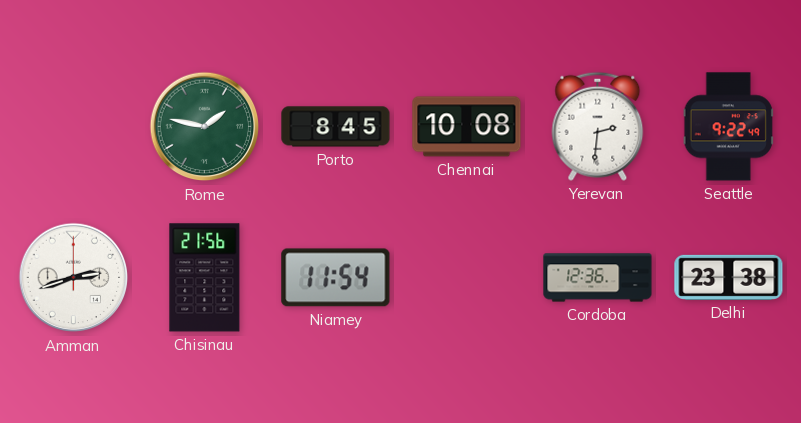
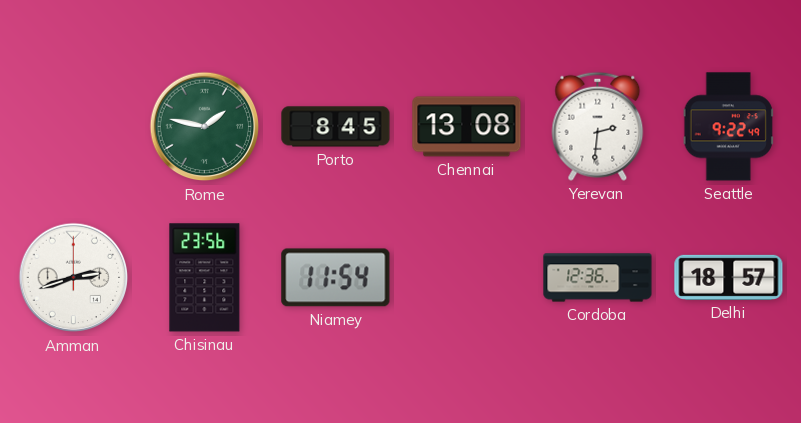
Chennai: 10:08 -> 13:08
Chisinau: 21:56 -> 23:56
Delhi: 23:38 -> 18:57
